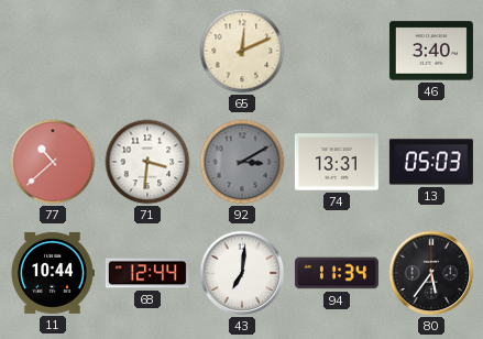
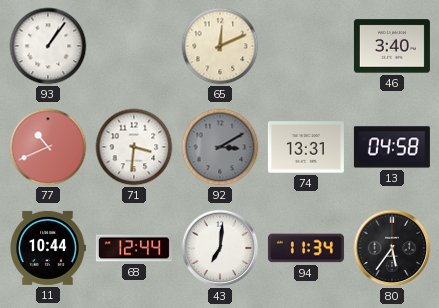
93: none -> 1:06
77: 10:38 -> 10:41
13: 05:03 -> 04:58
